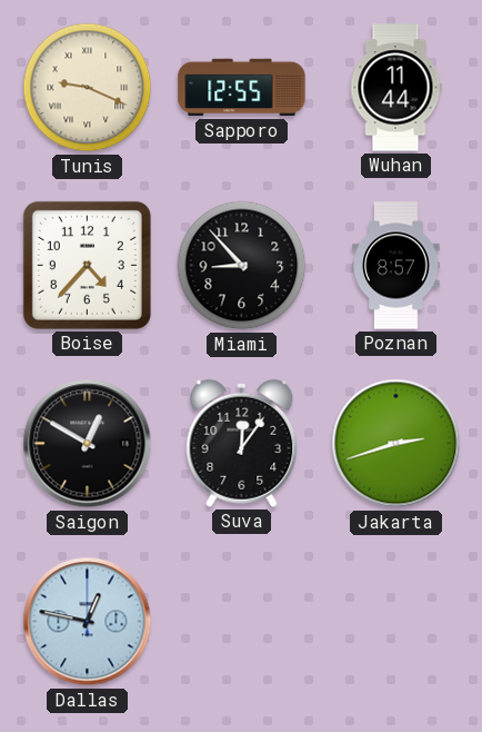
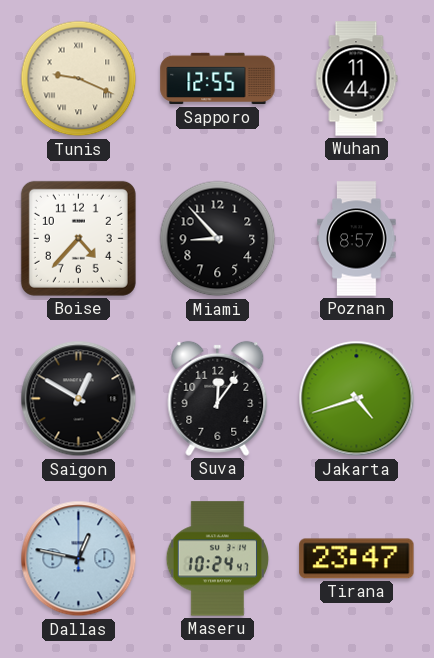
Jakarta: 2:42 -> 4:42
Maseru: none -> 10:24
Tirana: none -> 23:47
